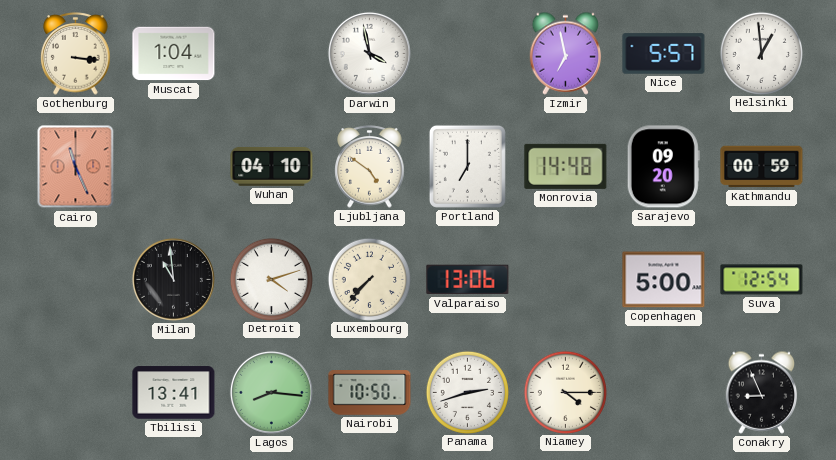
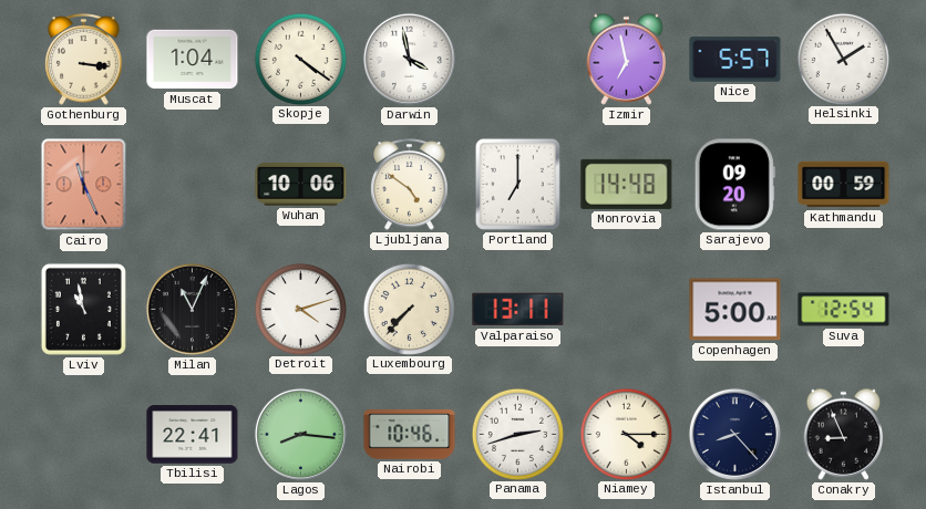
Skopje: none -> 4:21
Helsinki: 12:59 -> 1:55
Wuhan: 04:10 -> 10:06
Lviv: none -> 10:58
Milan: 10:59 -> 11:04
Valparaiso: 13:06 -> 13:11
Tbilisi: 13:41 -> 22:41
Nairobi: 10:50 -> 10:46
Istanbul: none -> 8:23
